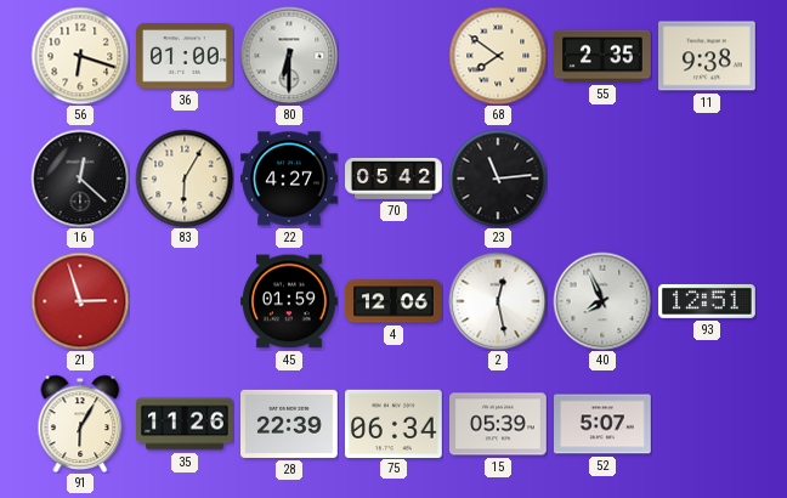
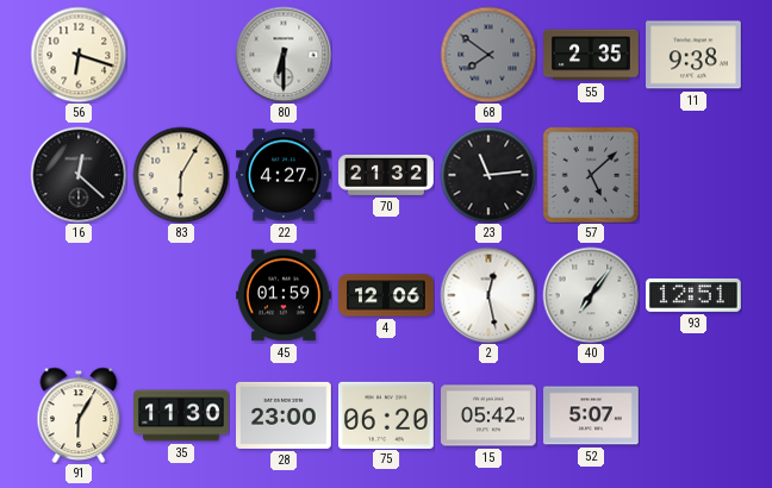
36: 01:00 -> none
68 dial: cream -> grey
70: 05:42 -> 21:32
57: none -> 5:08
21: 2:57 -> none
40: 7:56 -> 7:06
35: 11:26 -> 11:30
28: 22:39 -> 23:00
75: 06:34 -> 06:20
15: 05:39 -> 05:42
